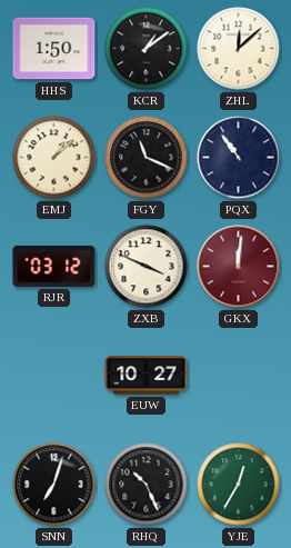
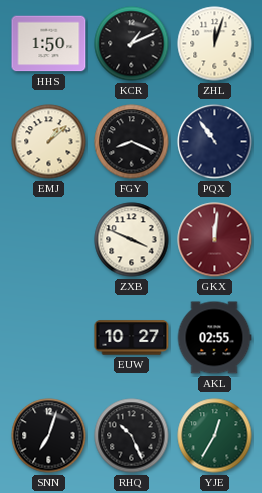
KCR: 1:09 -> 1:11
ZHL: 12:08 -> 12:03
FGY: 11:19 -> 8:19
RJR: 03:12 -> none
AKL: none -> 02:55
